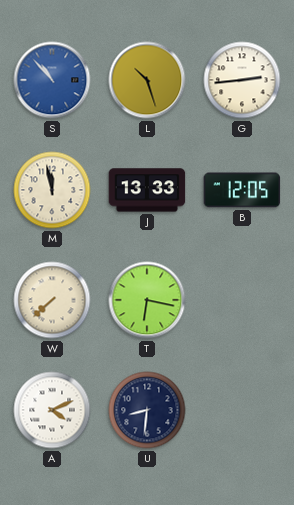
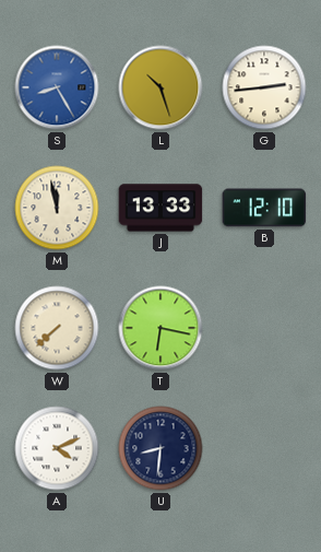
S: 10:53 -> 8:25
B: 12:05 -> 12:10
